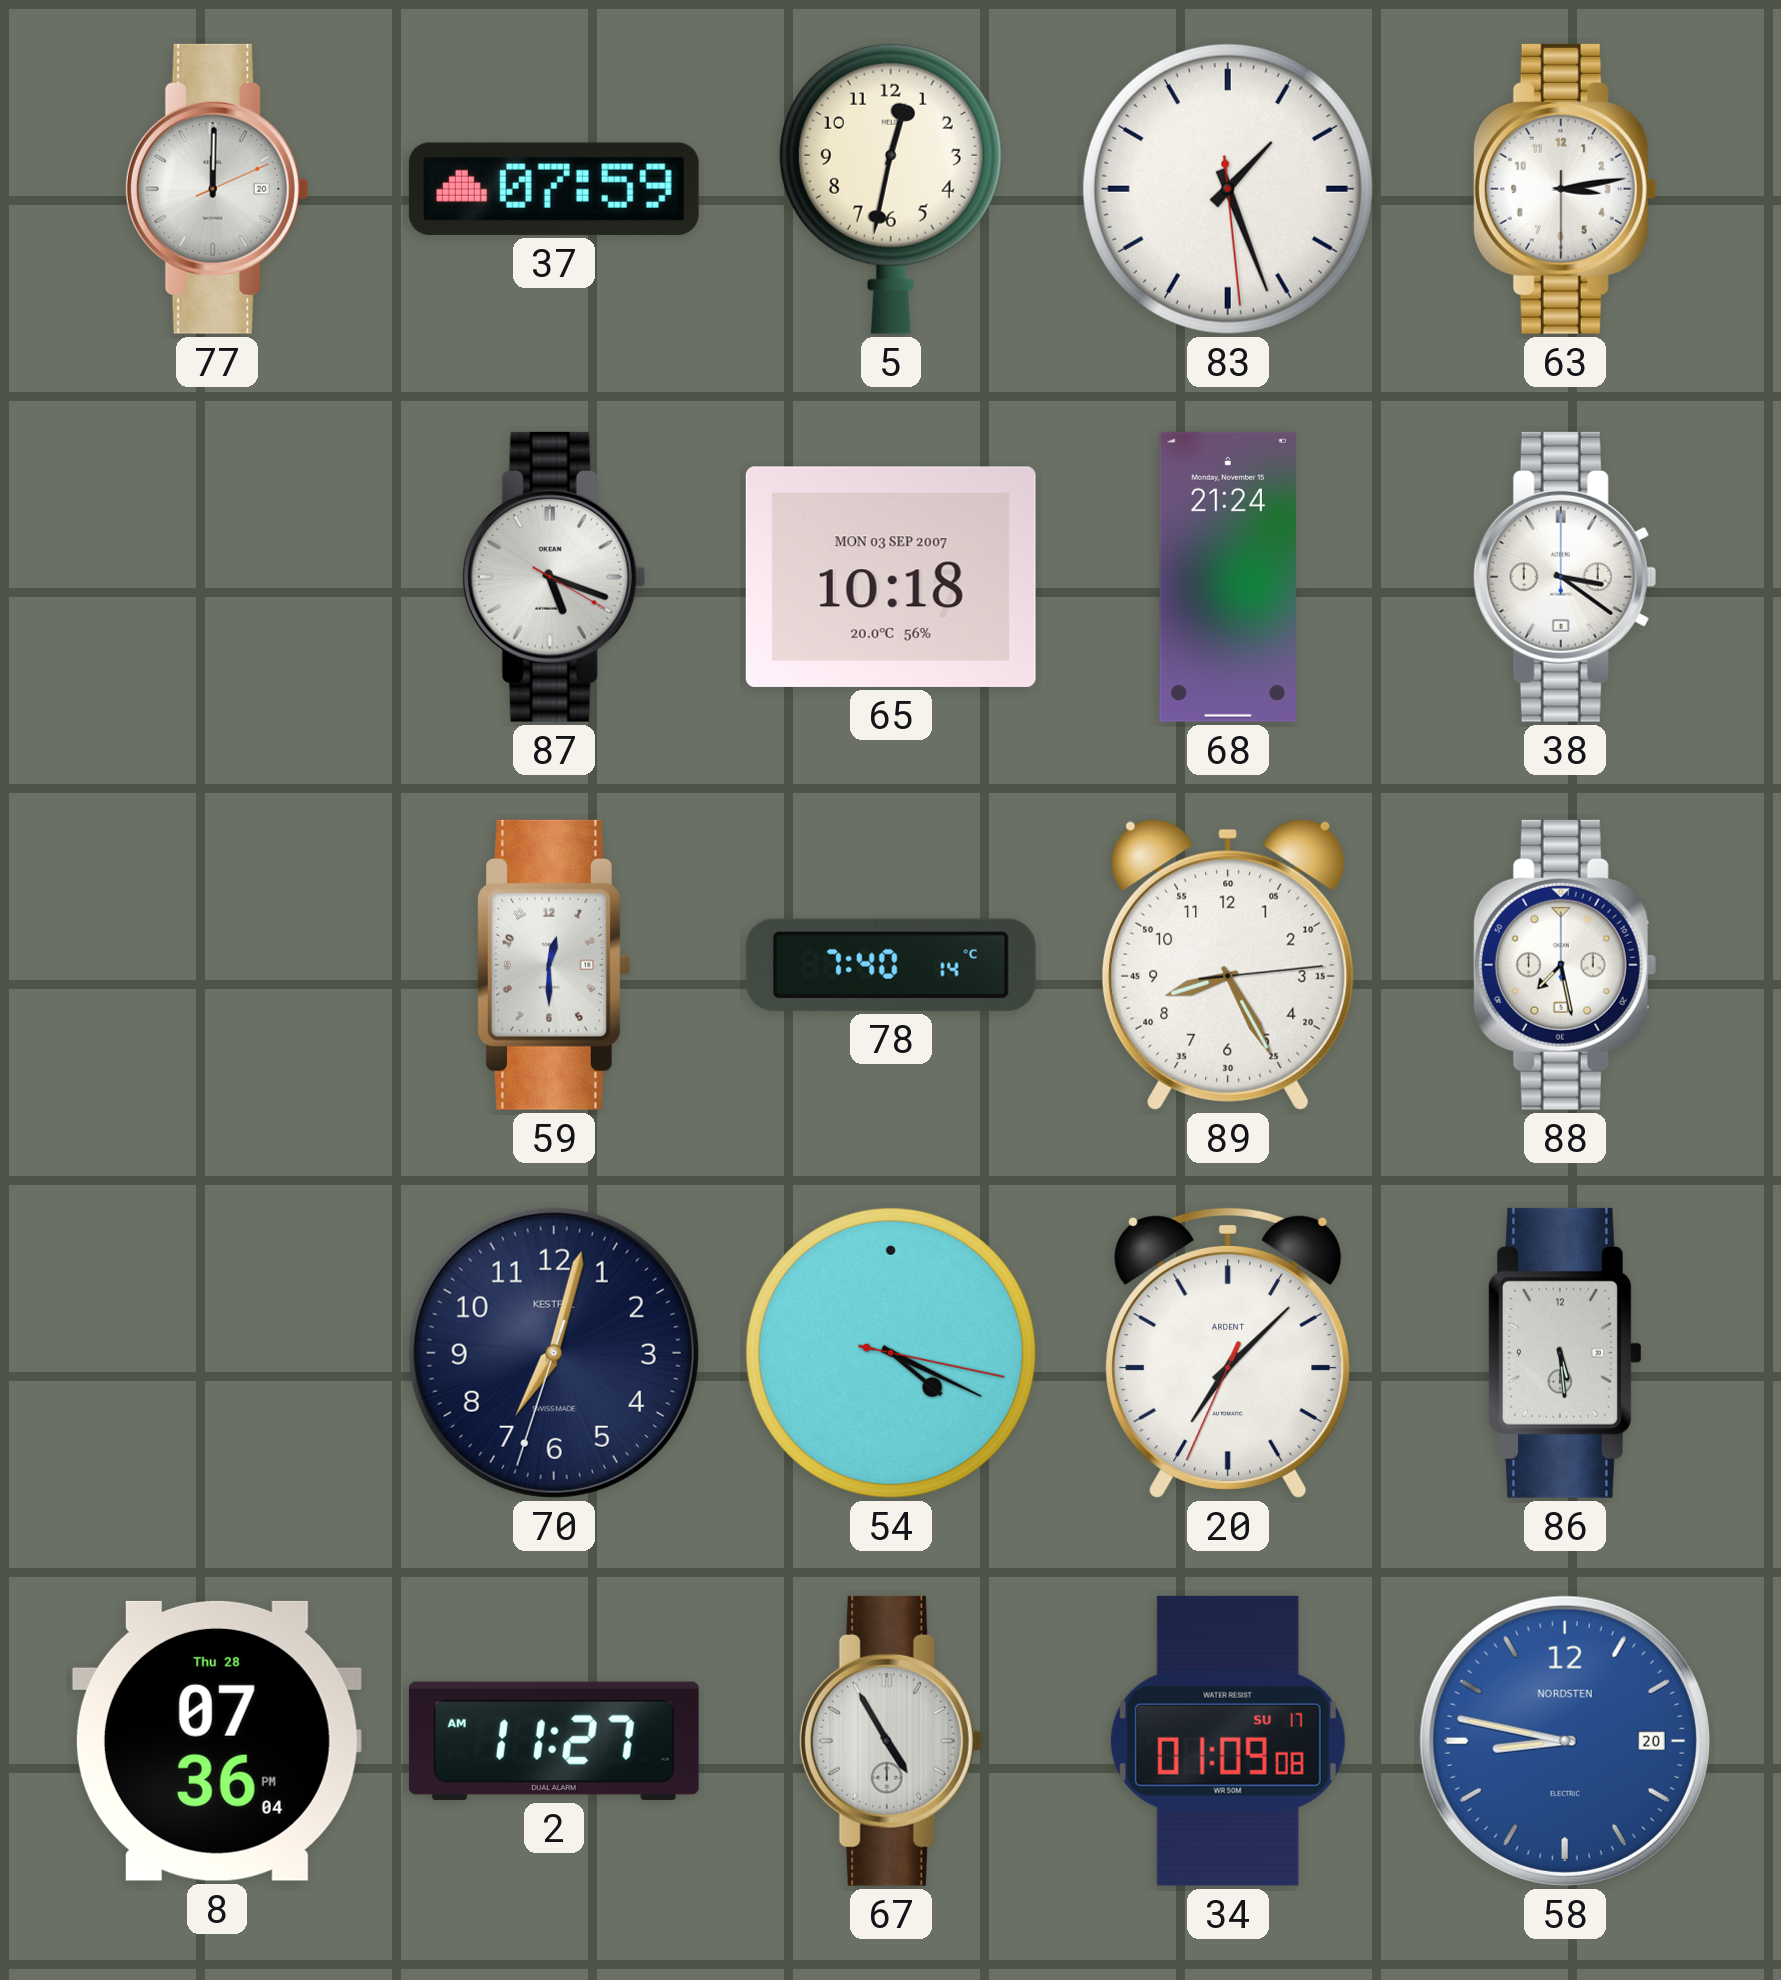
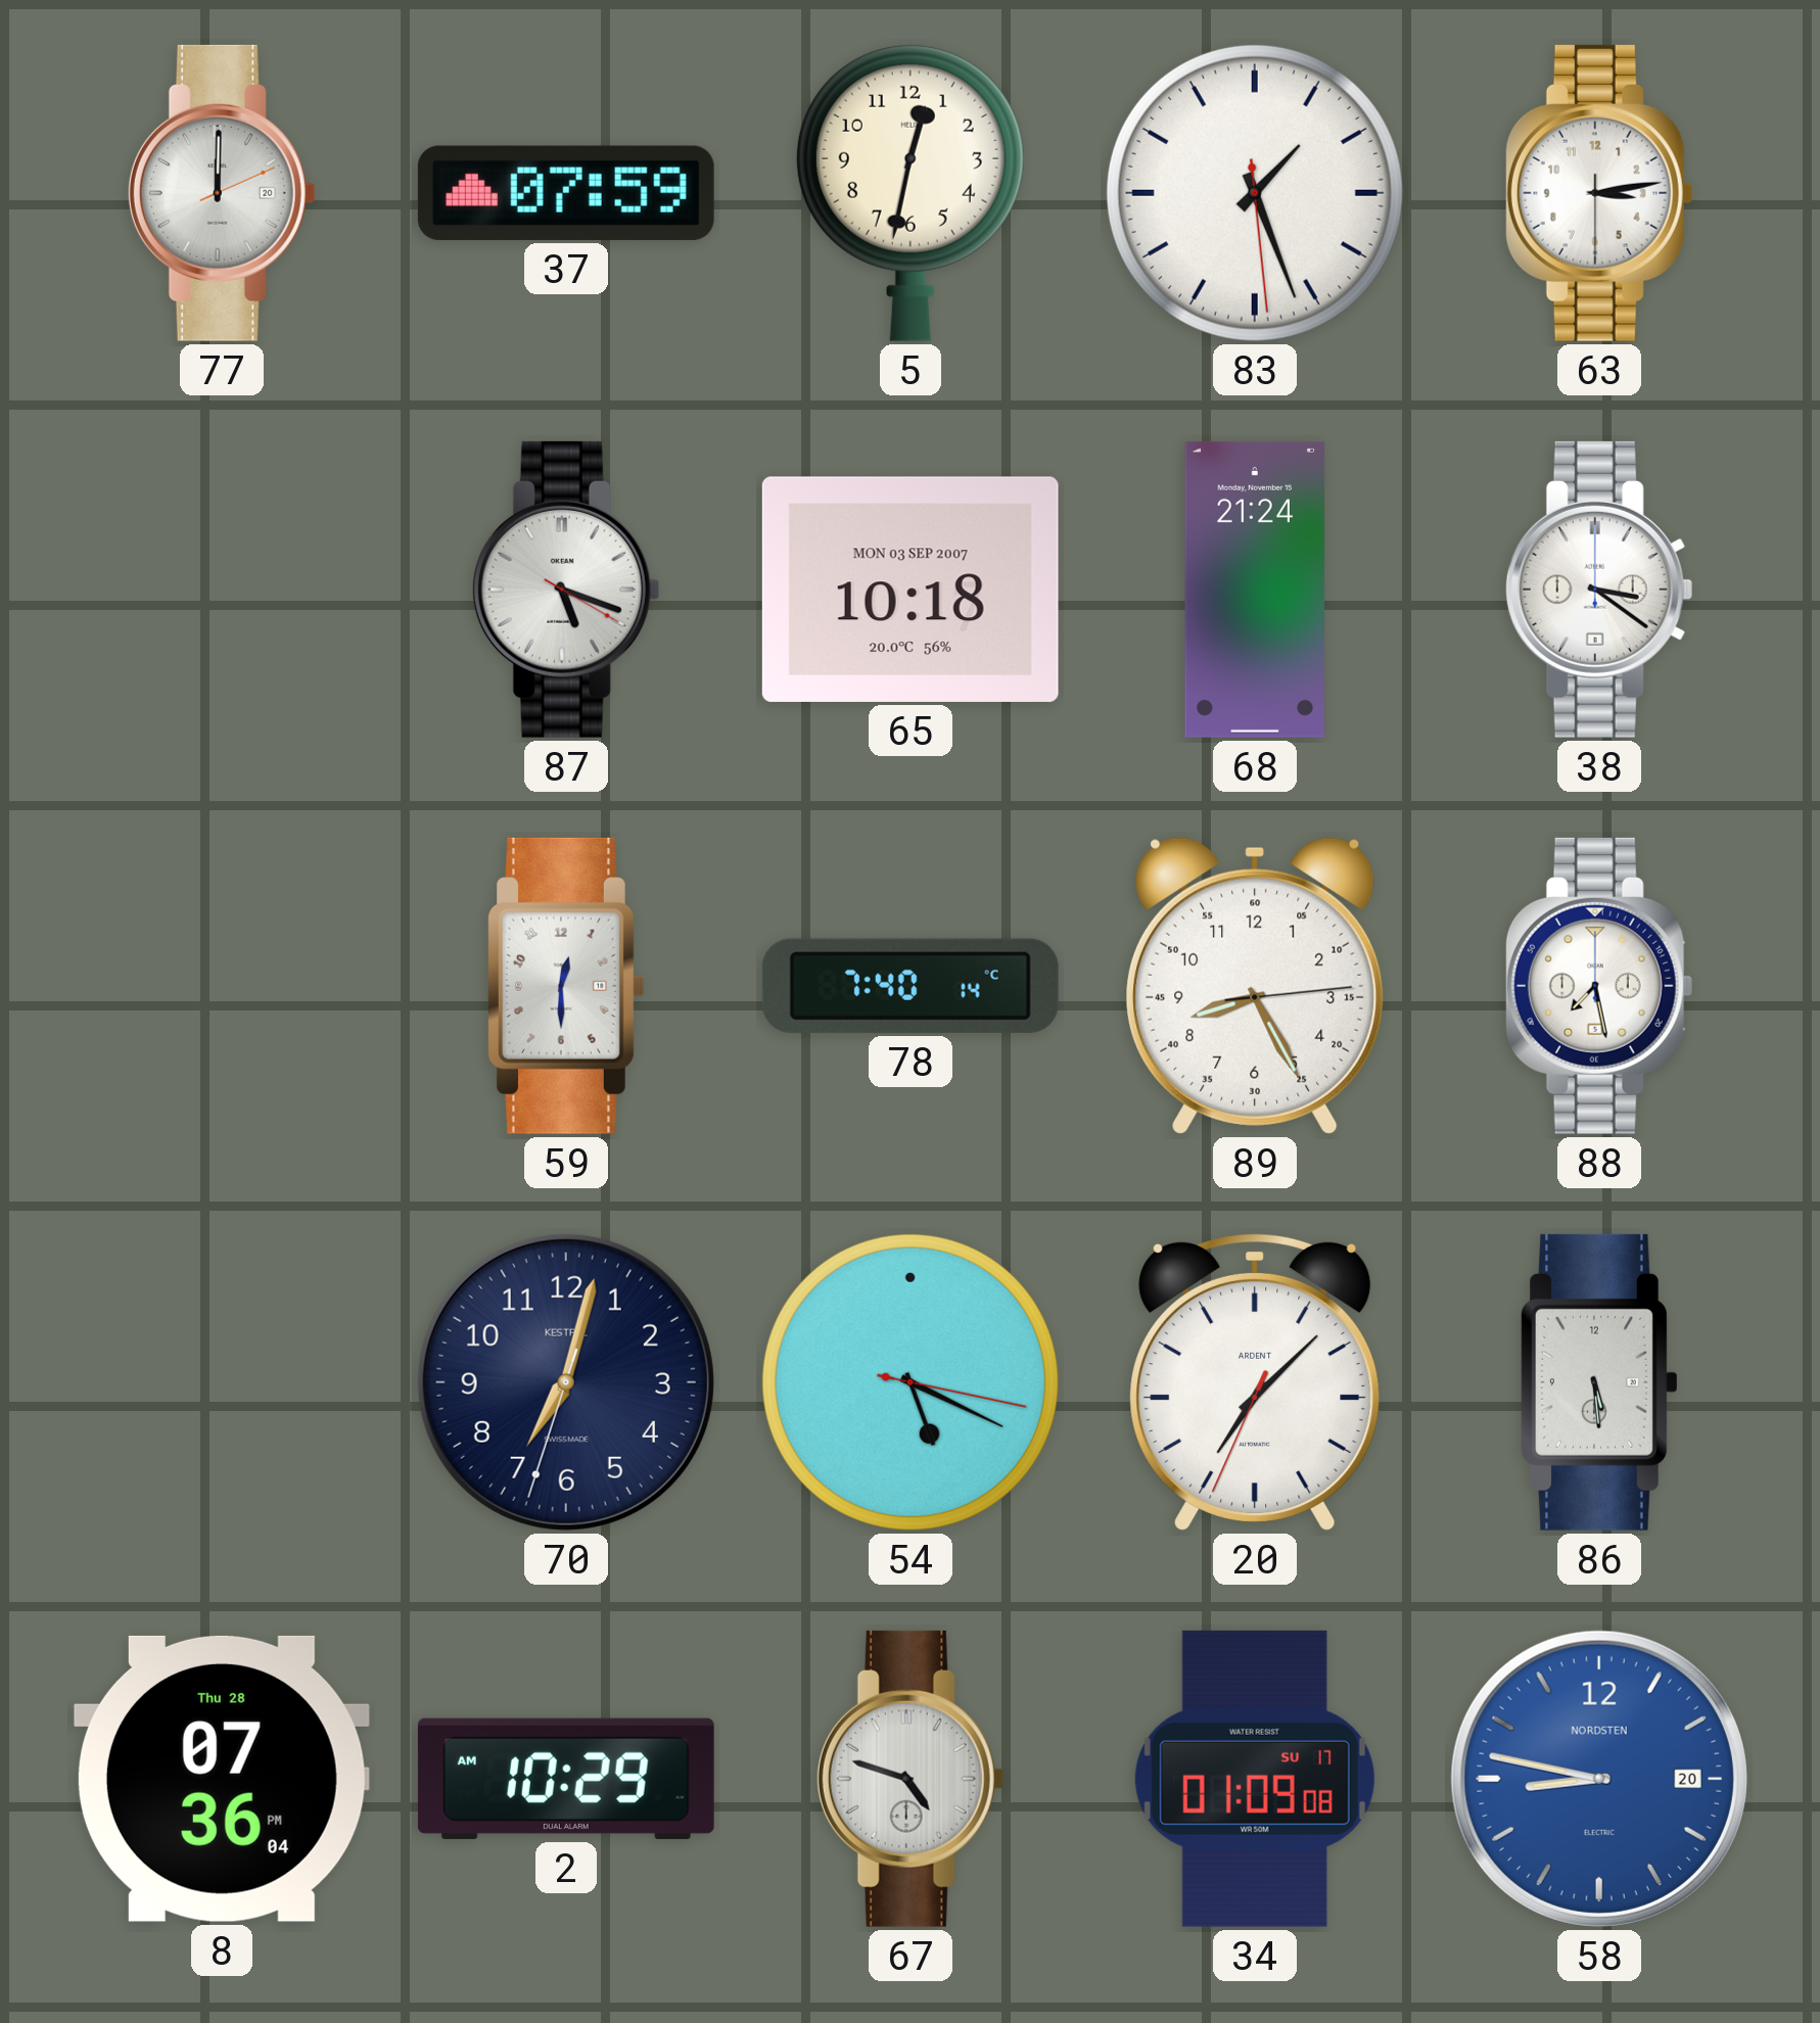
54: 4:19 -> 5:19
2: 11:27 -> 10:29
67: 4:55 -> 4:48
